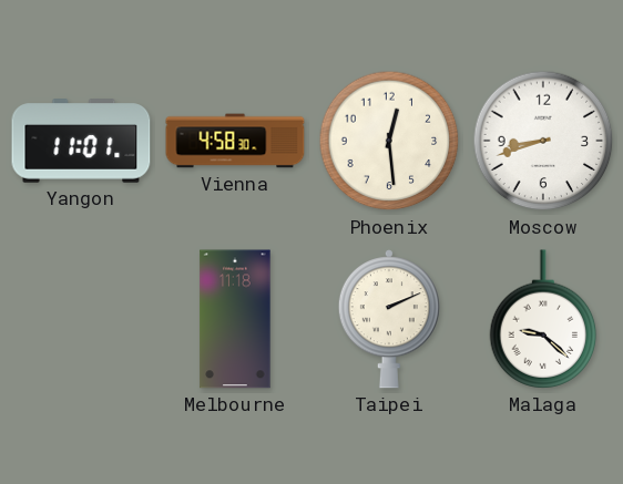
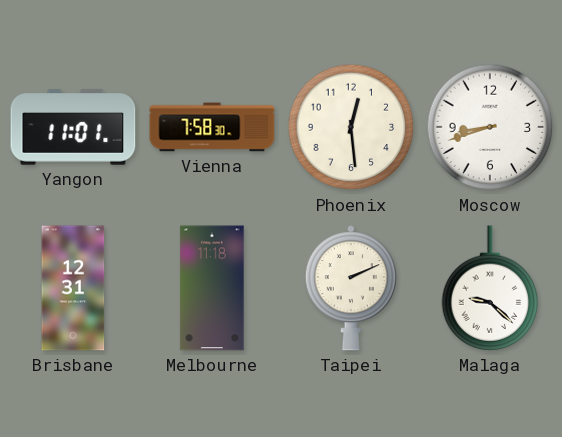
Vienna: 4:58 -> 7:58
Brisbane: none -> 12:31
